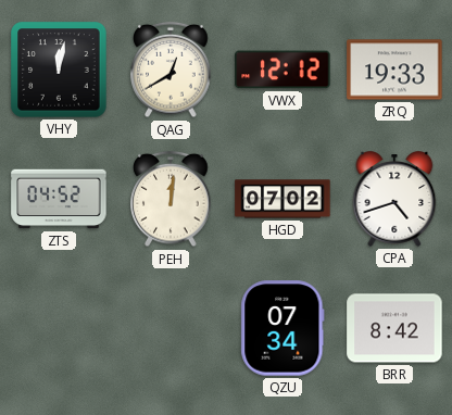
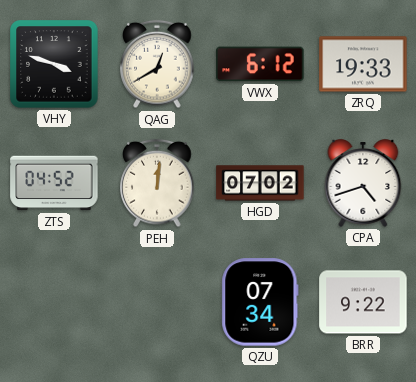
VHY: 12:02 -> 3:48
VWX: 12:12 -> 6:12
BRR: 8:42 -> 9:22
